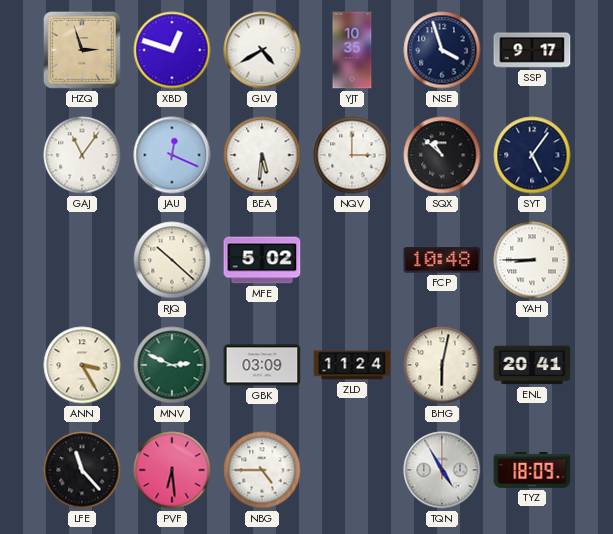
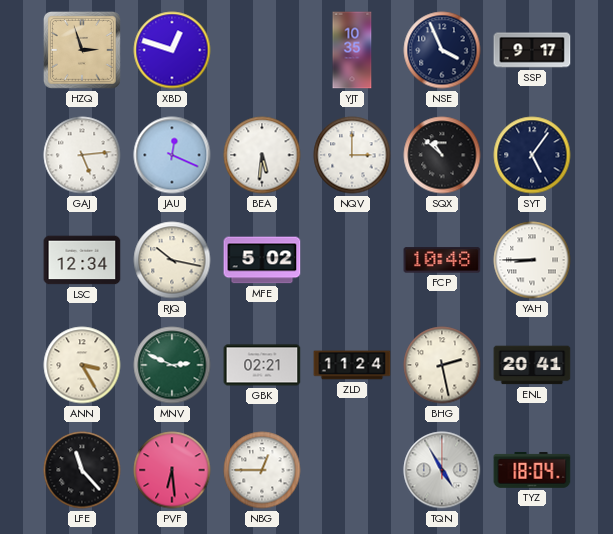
GLV: 4:40 -> none
NSE: 3:57 -> 3:56
GAJ: 11:06 -> 5:14
LSC: none -> 12:34
RJQ: 10:22 -> 10:17
GBK: 03:09 -> 02:21
BHG: 6:02 -> 2:28
NBG: 4:45 -> 12:45
TYZ: 18:09 -> 18:04
